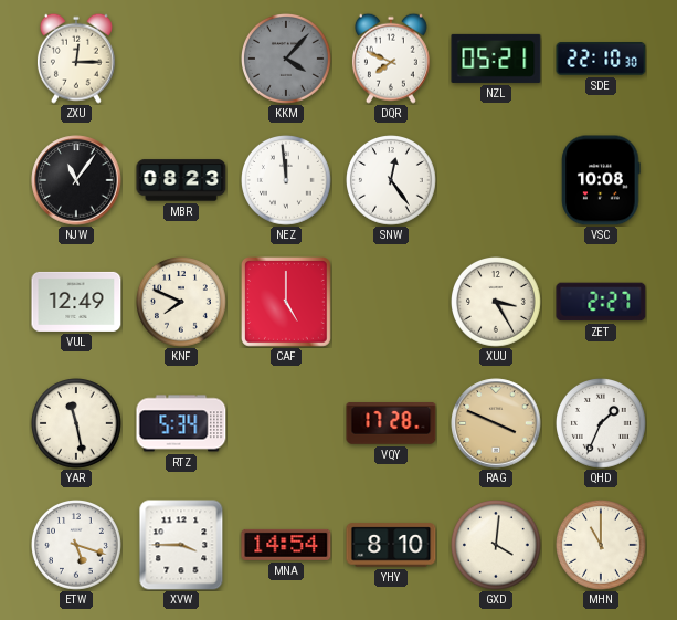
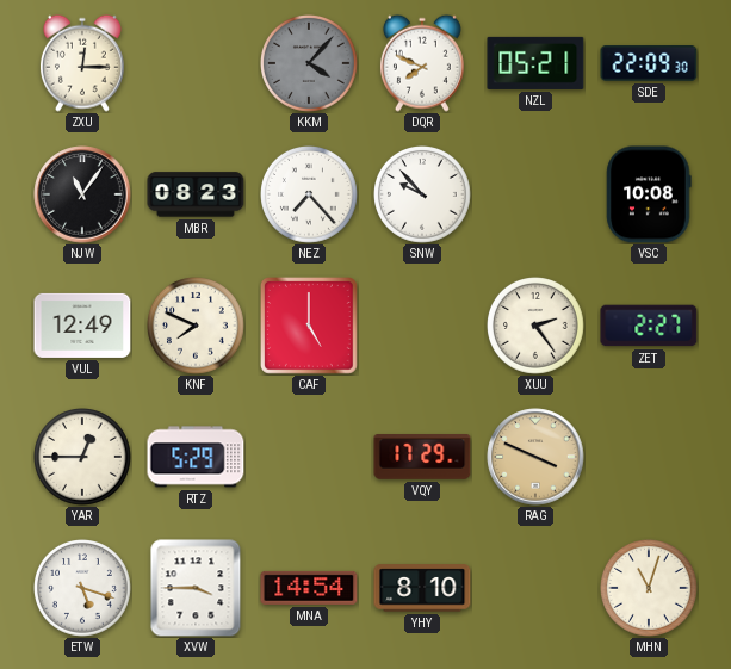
SDE: 22:10 -> 22:09
NEZ: 11:59 -> 7:23
SNW: 12:24 -> 9:53
XUU: 3:25 -> 2:24
YAR: 11:28 -> 12:45
RTZ: 5:34 -> 5:29
VQY: 17:28 -> 17:29
QHD: 1:34 -> none
GXD: 4:01 -> none
MHN: 11:00 -> 11:03
